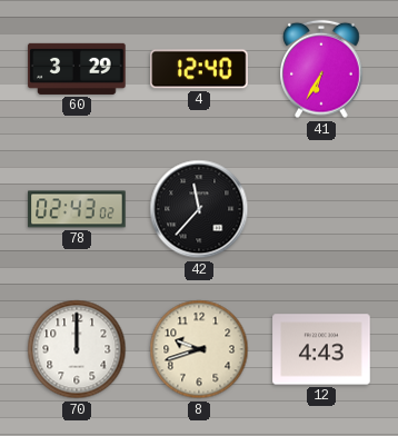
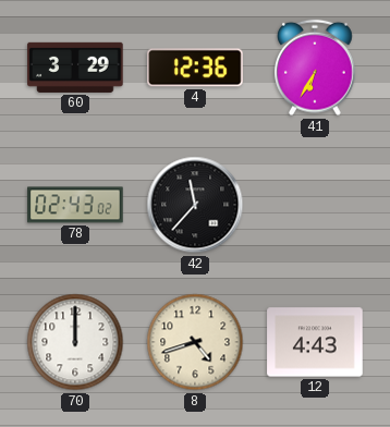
4: 12:40 -> 12:36
8: 9:42 -> 4:42
